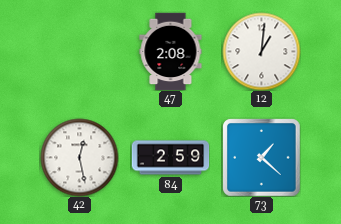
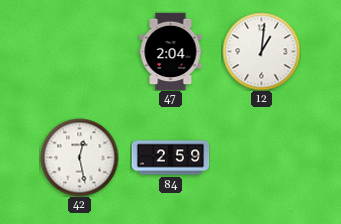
47: 2:08 -> 2:04
73: 1:22 -> none
